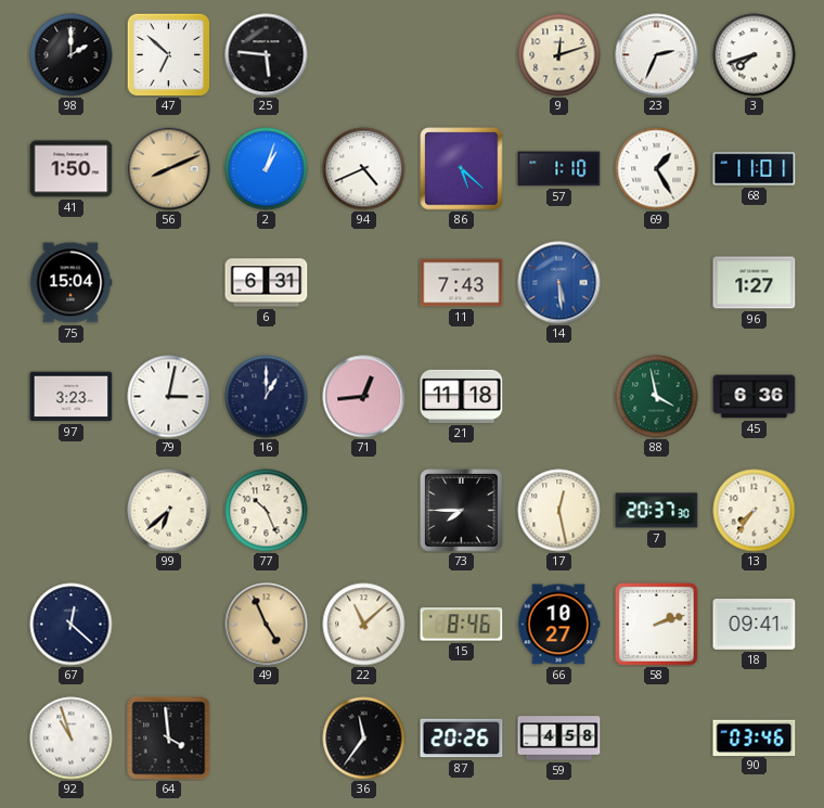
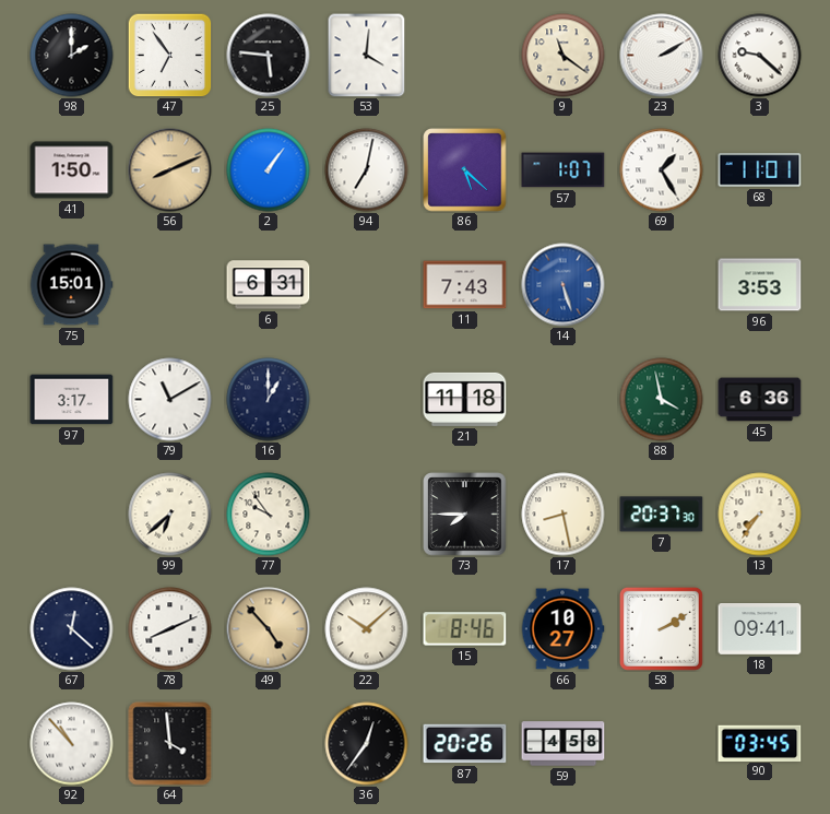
47: 6:52 -> 6:54
53: none -> 4:01
9: 12:12 -> 11:21
23: 2:34 -> 2:10
3: 7:42 -> 9:22
2: 1:03 -> 1:06
94: 4:41 -> 7:02
57: 1:10 -> 1:07
75: 15:04 -> 15:01
14: 5:29 -> 5:27
96: 1:27 -> 3:53
97: 3:23 -> 3:17
79: 3:02 -> 11:10
71: 12:44 -> none
77: 10:26 -> 9:54
17: 12:28 -> 8:28
78: none -> 8:11
49: 4:56 -> 4:53
22: 11:08 -> 10:08
58: 2:12 -> 2:10
92: 10:57 -> 10:53
36: 11:36 -> 12:36
90: 03:46 -> 03:45
